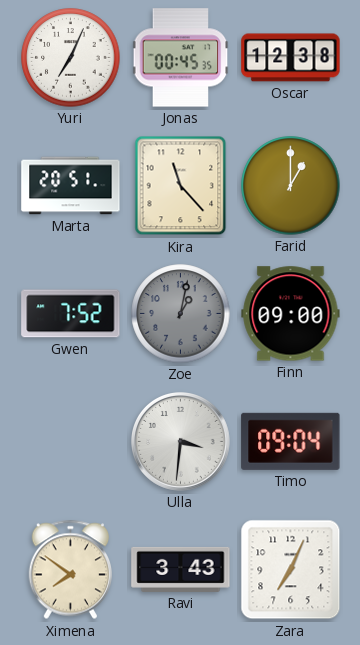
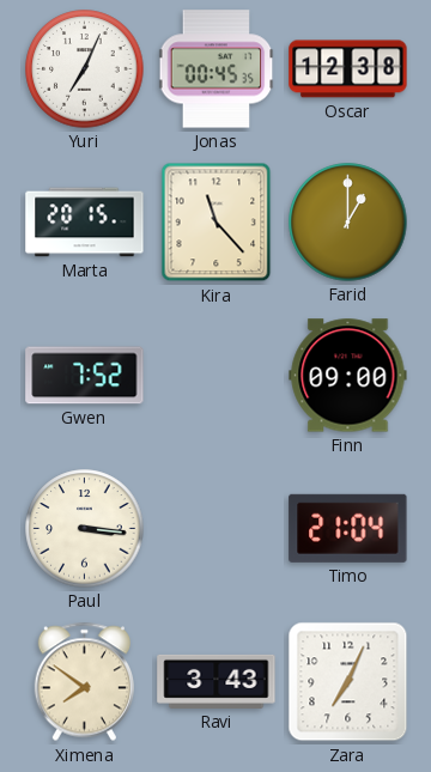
Marta: 20:51 -> 20:15
Zoe: 1:02 -> none
Paul: none -> 3:16
Ulla: 3:31 -> none
Timo: 09:04 -> 21:04
